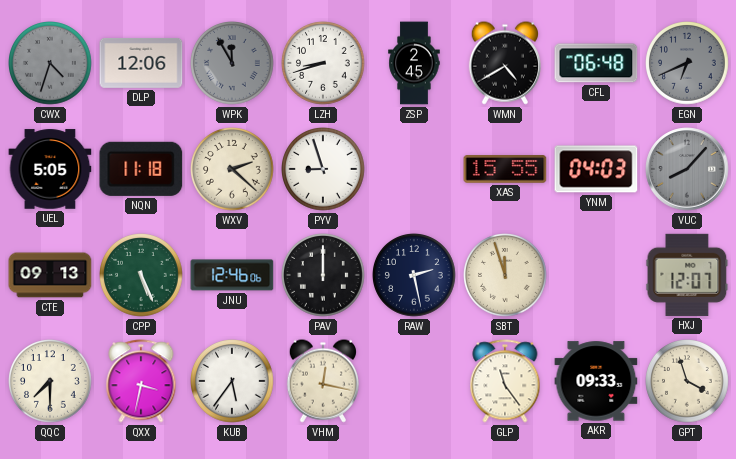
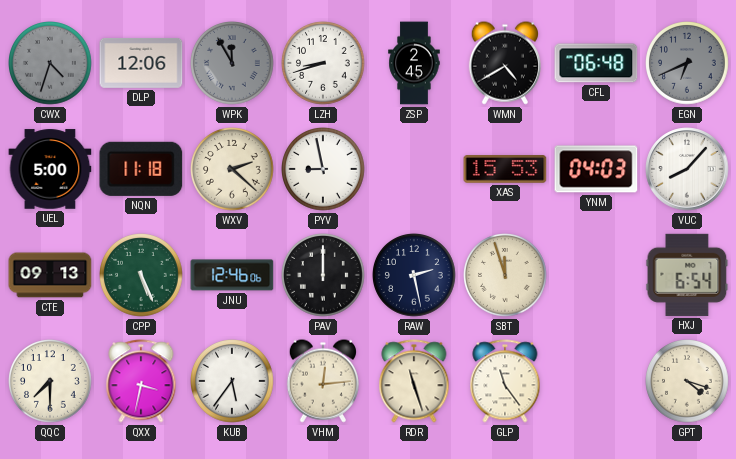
UEL: 5:05 -> 5:00
PYV: 8:57 -> 8:58
XAS: 15:55 -> 15:53
VUC dial: grey -> white
HXJ: 12:07 -> 6:54
VHM: 12:17 -> 12:14
RDR: none -> 11:27
AKR: 09:33 -> none
GPT: 3:57 -> 4:18
